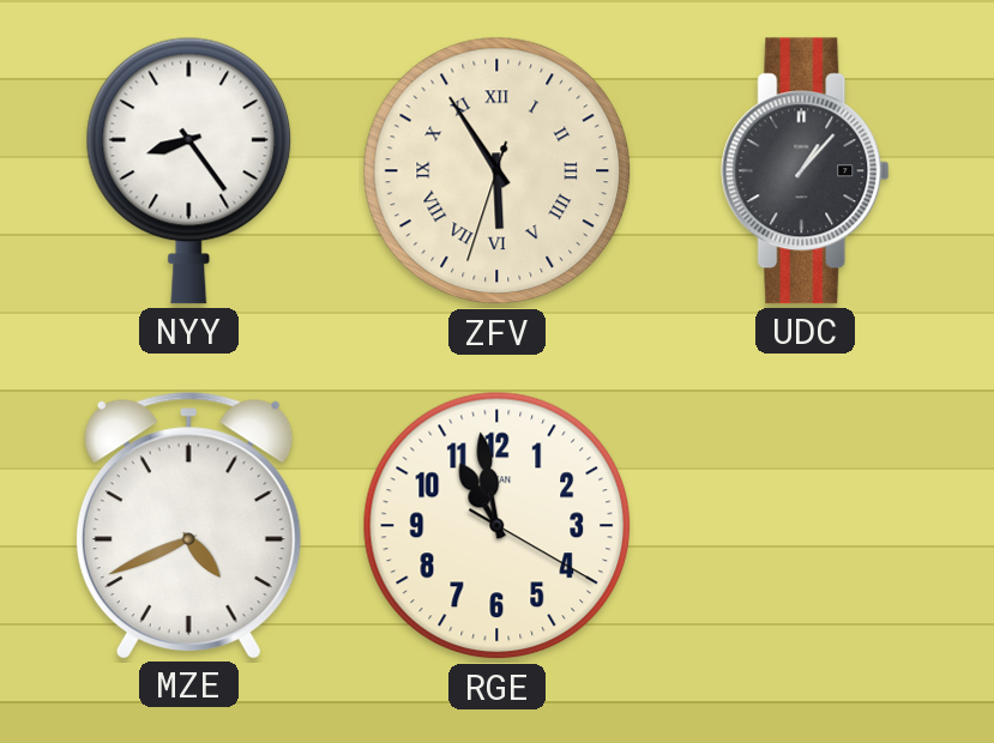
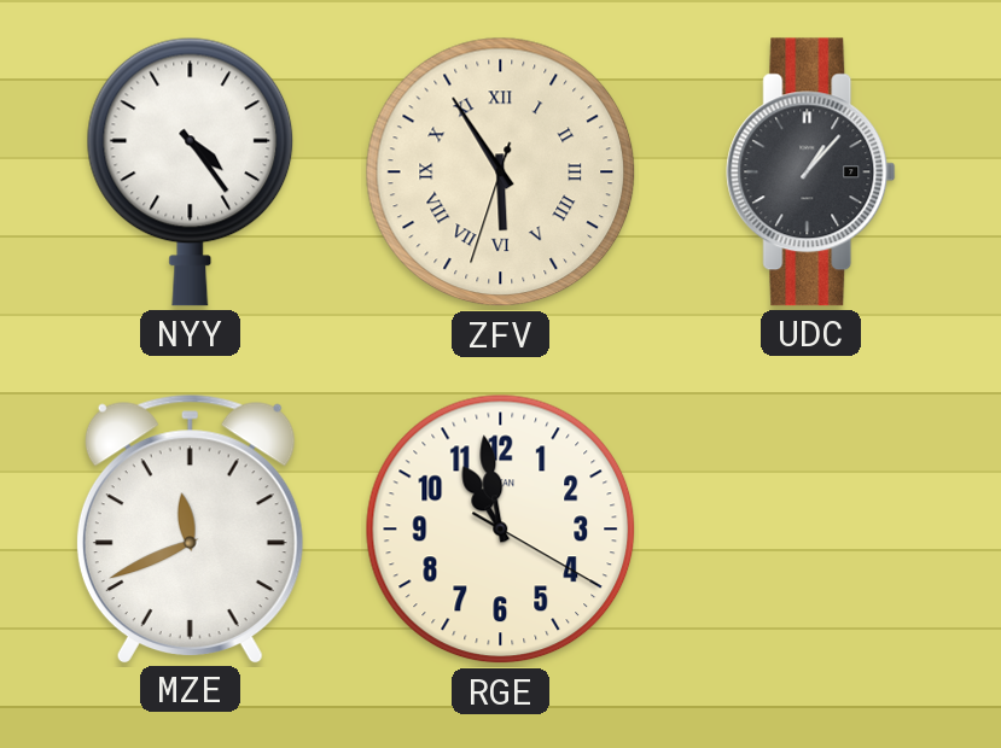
NYY: 8:24 -> 4:24
MZE: 4:41 -> 11:41
